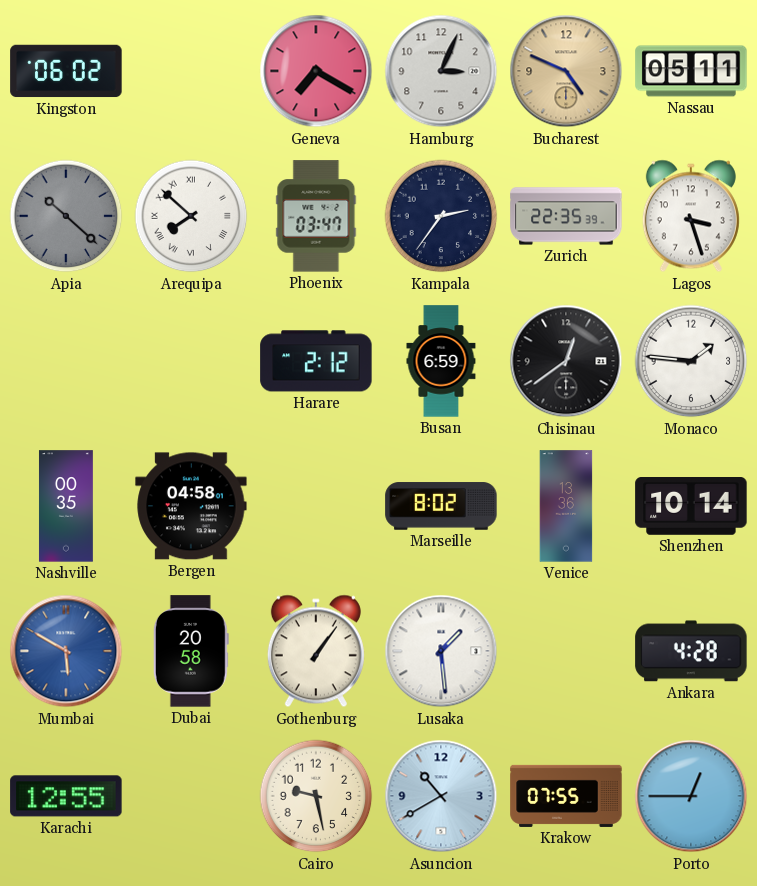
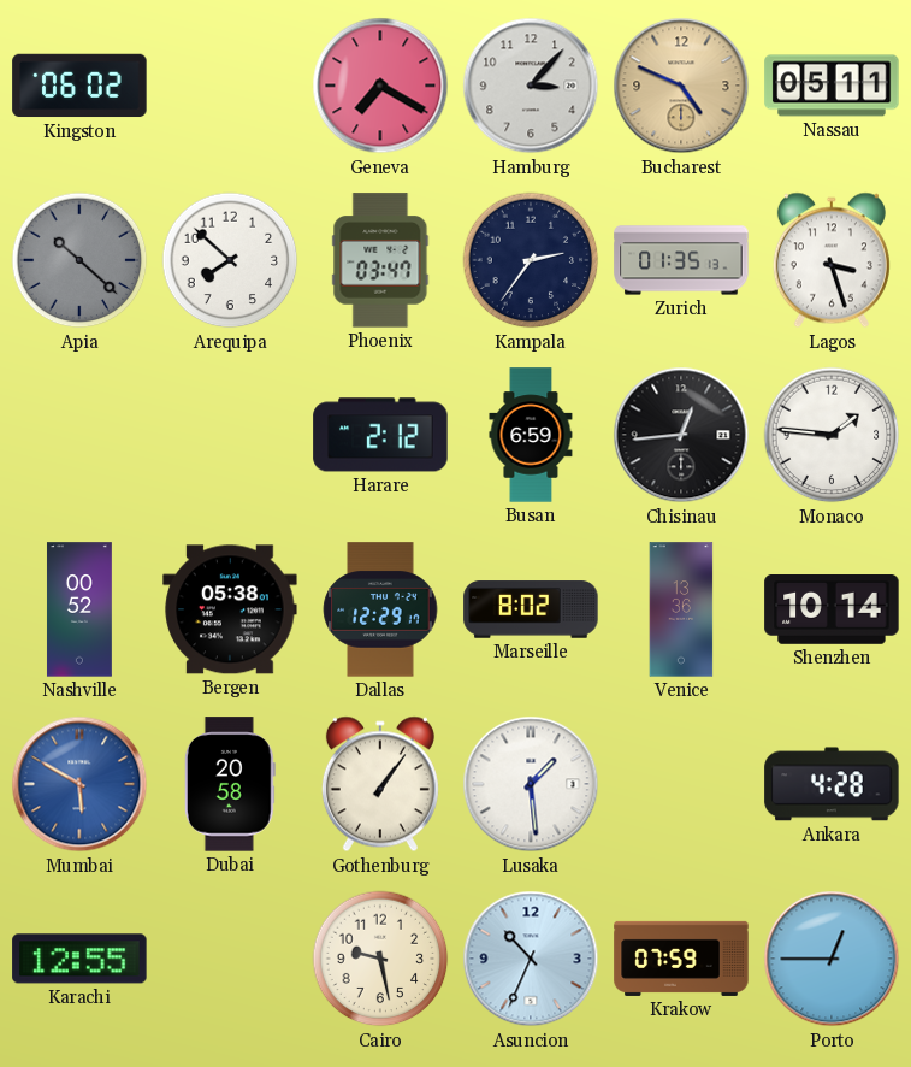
Hamburg: 3:04 -> 3:07
Arequipa numerals: Roman -> Arabic
Zurich: 22:35 -> 01:35
Chisinau: 12:39 -> 12:44
Nashville: 00:35 -> 00:52
Bergen: 04:58 -> 05:38
Dallas: none -> 12:29
Asuncion: 10:40 -> 10:34
Krakow: 07:55 -> 07:59
